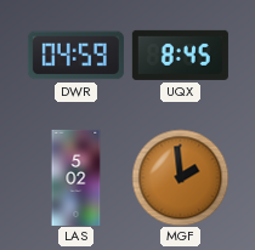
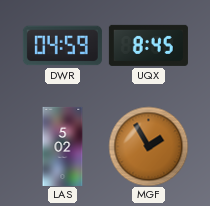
MGF: 1:59 -> 1:55
